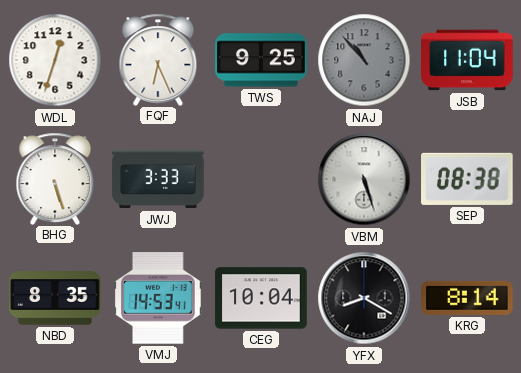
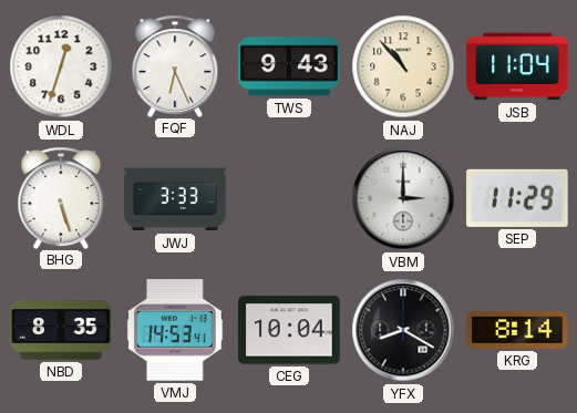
TWS: 9:25 -> 9:43
NAJ dial: grey -> cream
VBM: 5:27 -> 3:00
SEP: 08:38 -> 11:29
